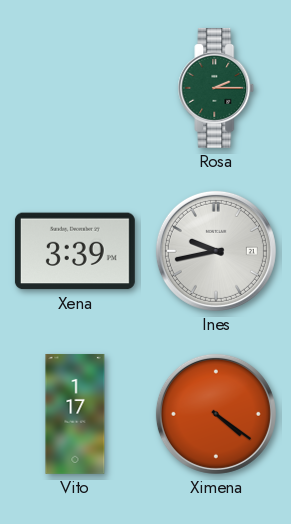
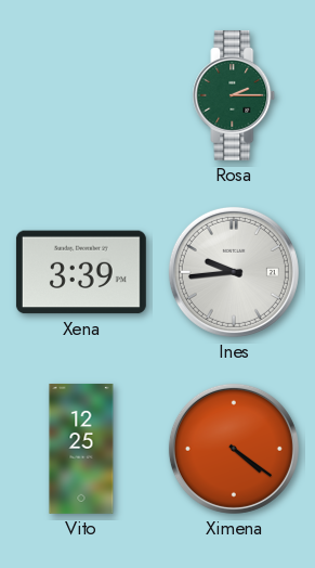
Ines: 9:43 -> 9:44
Vito: 1:17 -> 12:25
